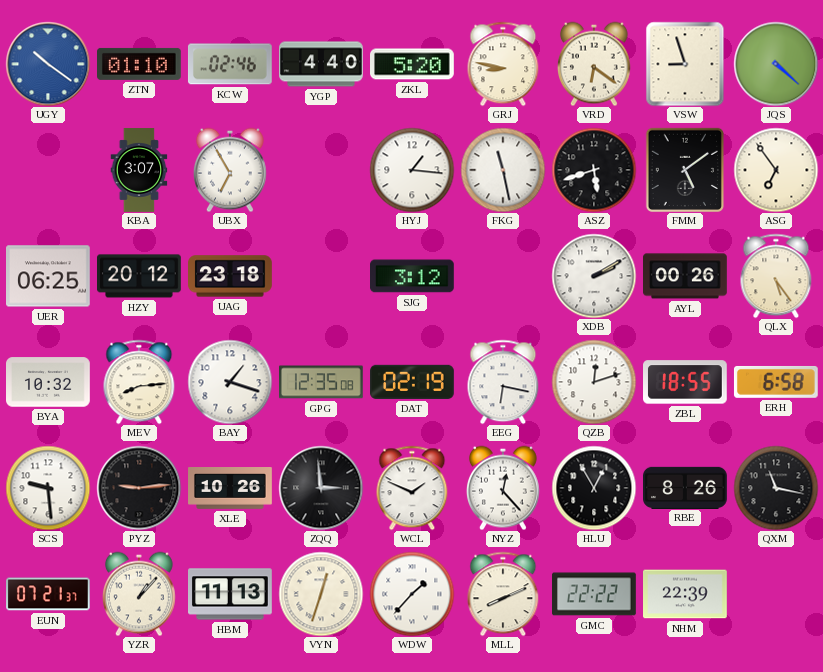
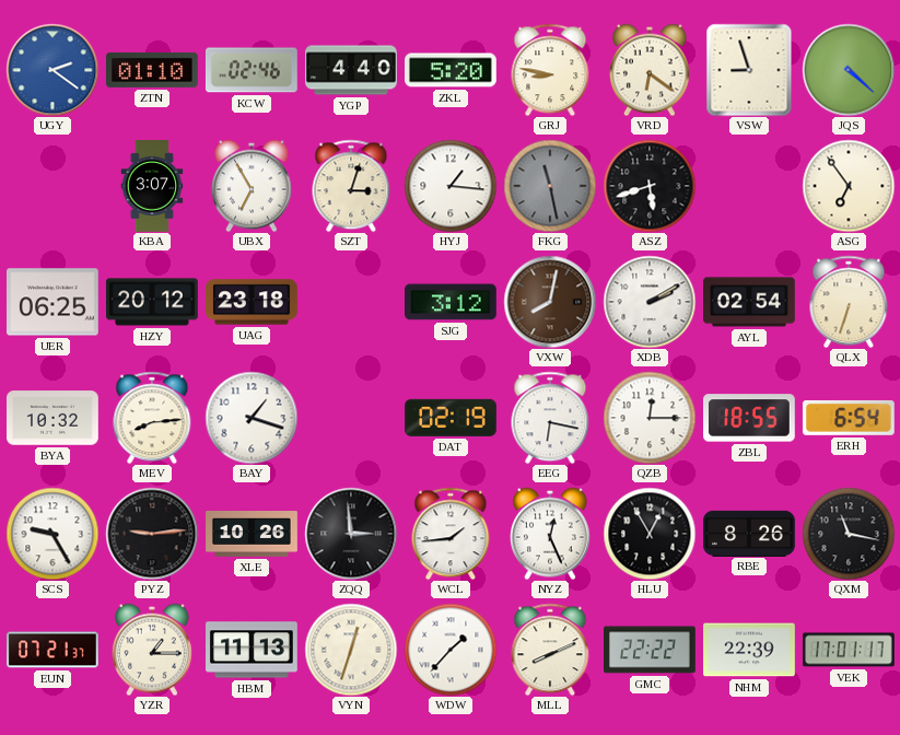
UGY: 10:21 -> 2:21
SZT: none -> 3:03
FKG dial: white -> grey
FMM: 5:09 -> none
VXW: none -> 8:02
AYL: 00:26 -> 02:54
QLX: 5:24 -> 6:33
GPG: 12:35 -> none
QZB: 12:12 -> 12:15
ERH: 6:58 -> 6:54
SCS: 9:29 -> 9:25
WCL: 1:49 -> 1:44
NYZ: 12:23 -> 12:26
YZR: 1:07 -> 1:15
VEK: none -> 17:01
